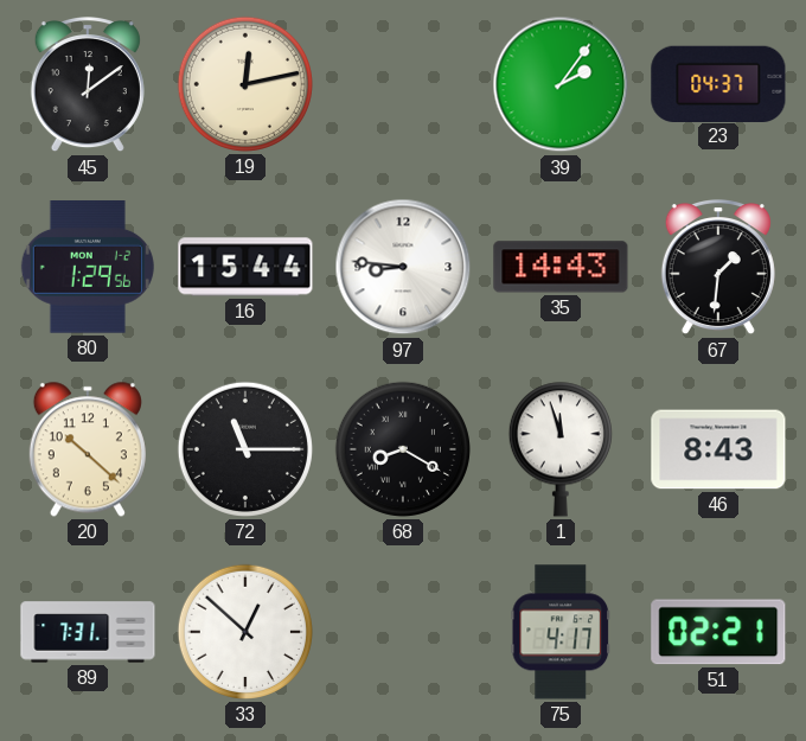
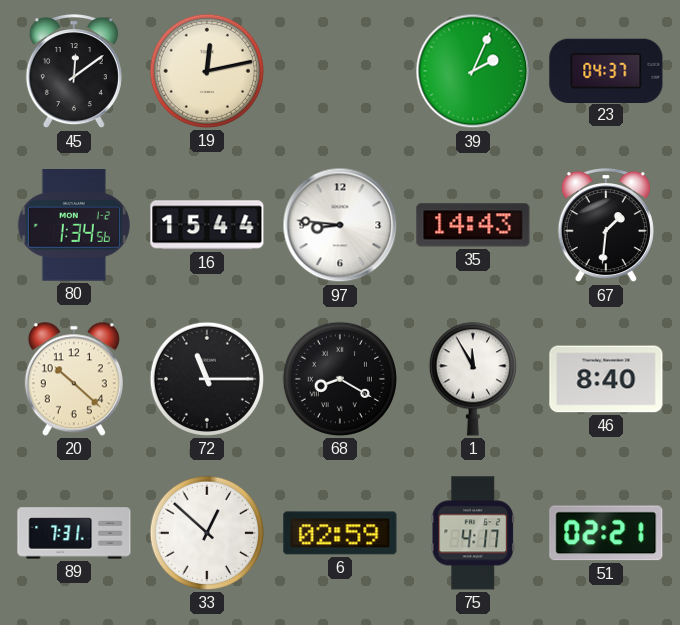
39: 2:06 -> 2:04
80: 1:29 -> 1:34
1: 11:57 -> 11:55
46: 8:43 -> 8:40
6: none -> 02:59
